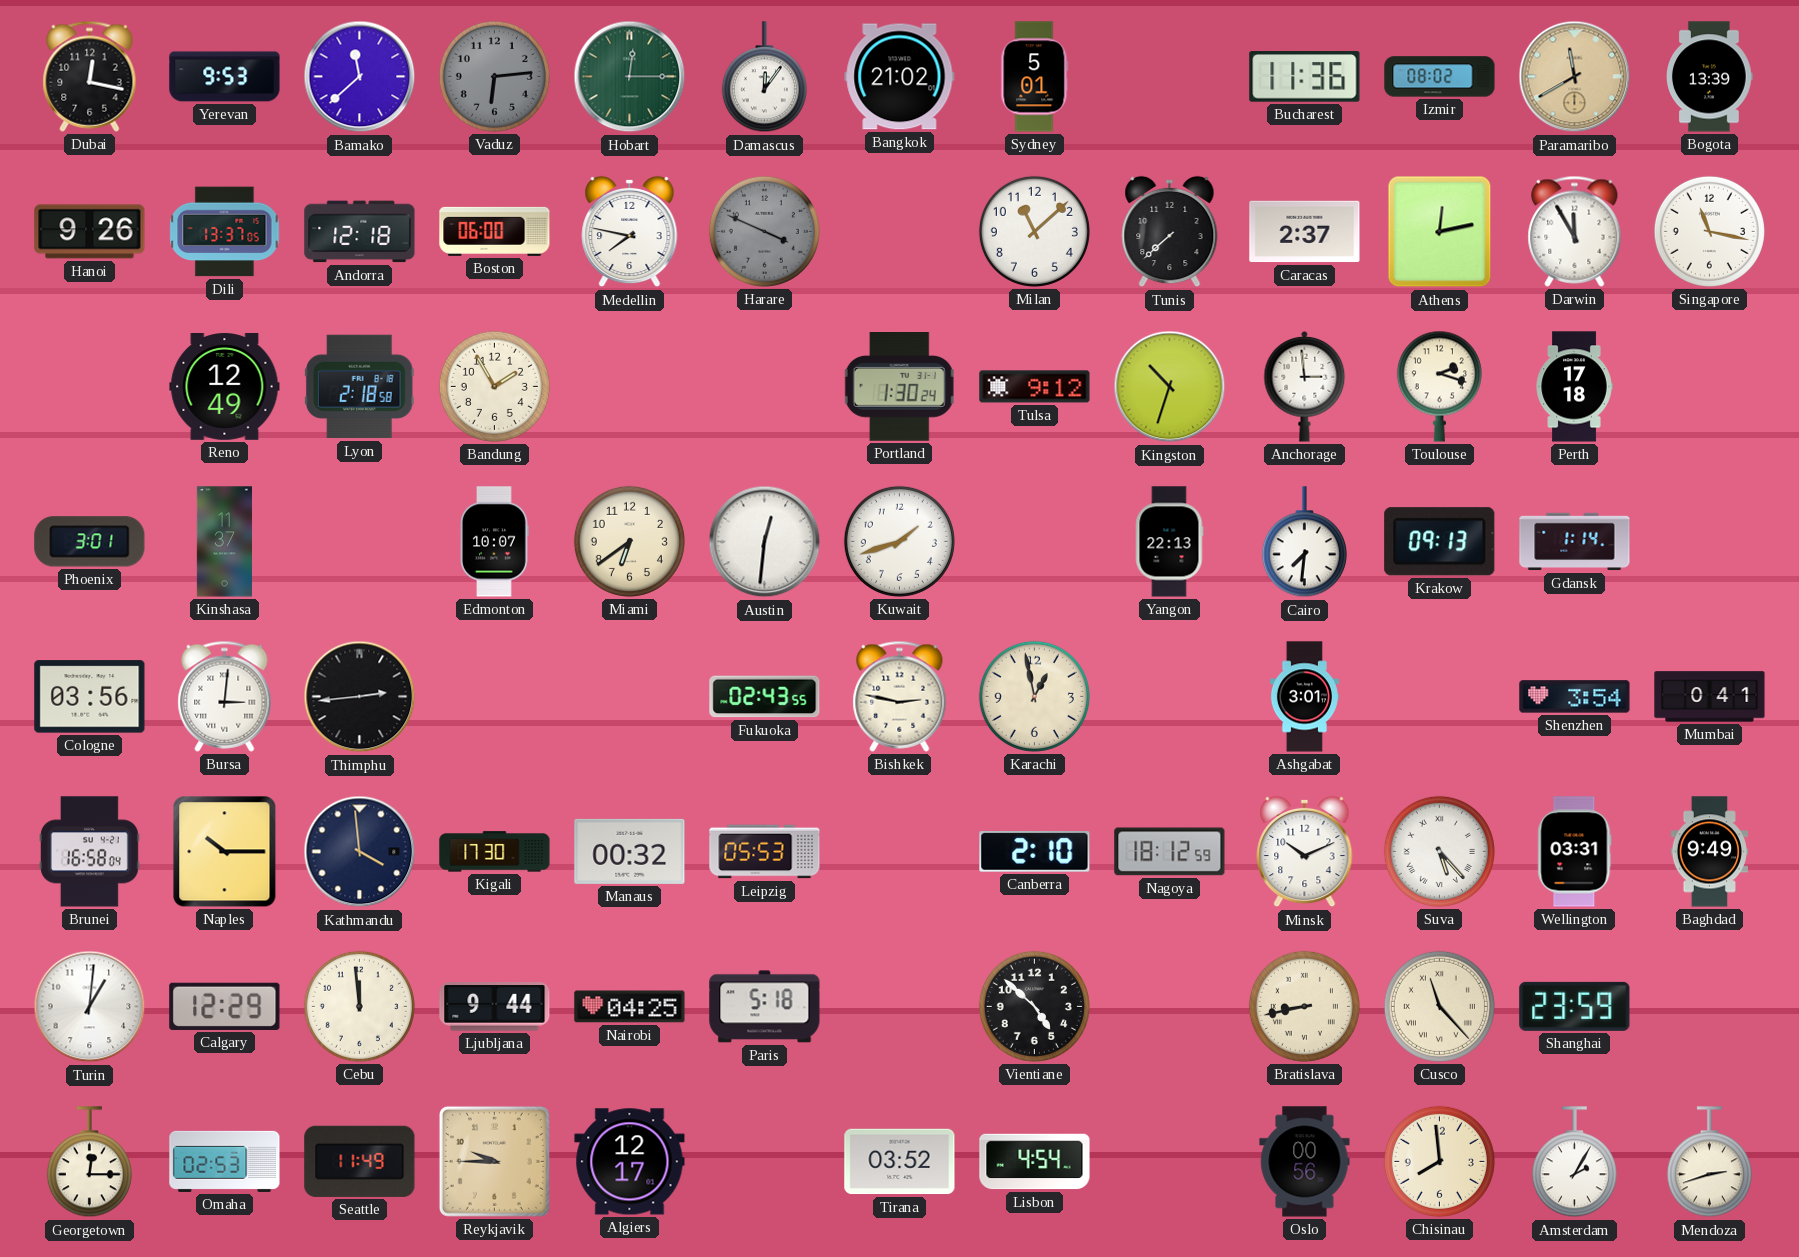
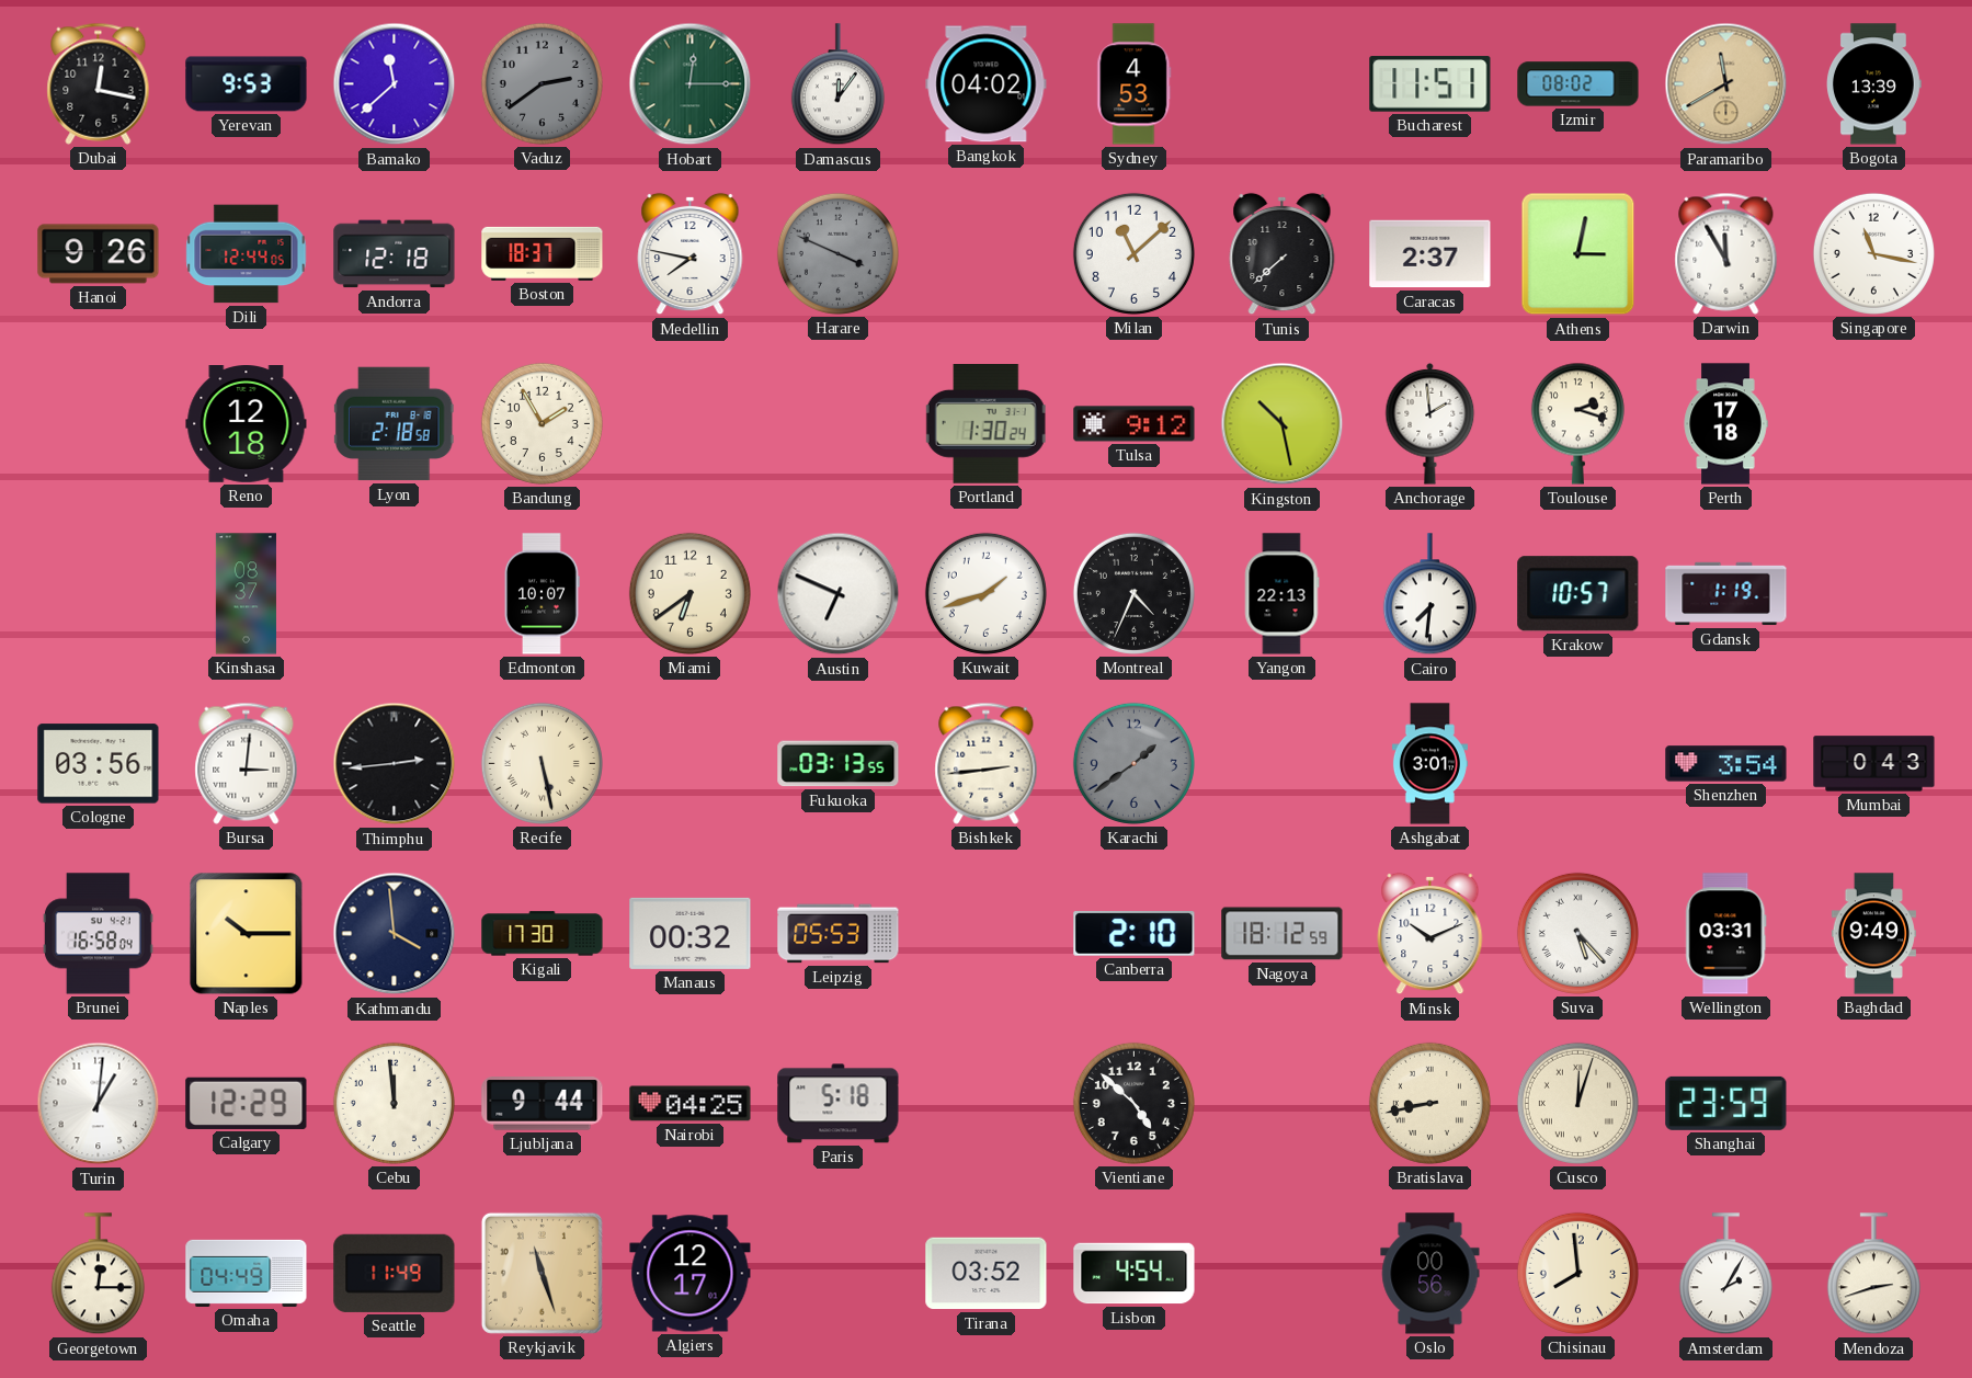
Vaduz: 6:14 -> 2:39
Bangkok: 21:02 -> 04:02
Sydney: 5:01 -> 4:53
Bucharest: 11:36 -> 11:51
Dili: 13:37 -> 12:44
Boston: 06:00 -> 18:37
Athens: 12:13 -> 3:02
Reno: 12:49 -> 12:18
Kingston: 10:33 -> 10:28
Anchorage: 2:59 -> 1:59
Phoenix: 3:01 -> none
Kinshasa: 11:37 -> 08:37
Austin: 12:31 -> 6:49
Montreal: none -> 4:34
Krakow: 09:13 -> 10:57
Gdansk: 1:14 -> 1:19
Recife: none -> 5:28
Fukuoka: 02:43 -> 03:13
Bishkek: 2:47 -> 2:44
Karachi: 12:58 -> 1:39
Karachi dial: cream -> grey
Mumbai: 0:41 -> 0:43
Cusco: 11:23 -> 12:03
Omaha: 02:53 -> 04:49
Reykjavik: 9:45 -> 11:27
